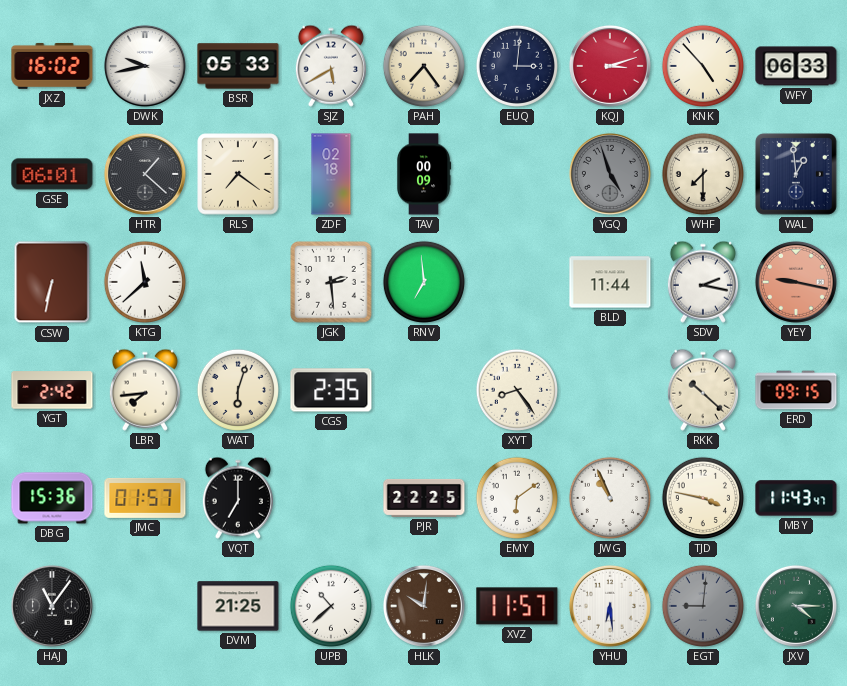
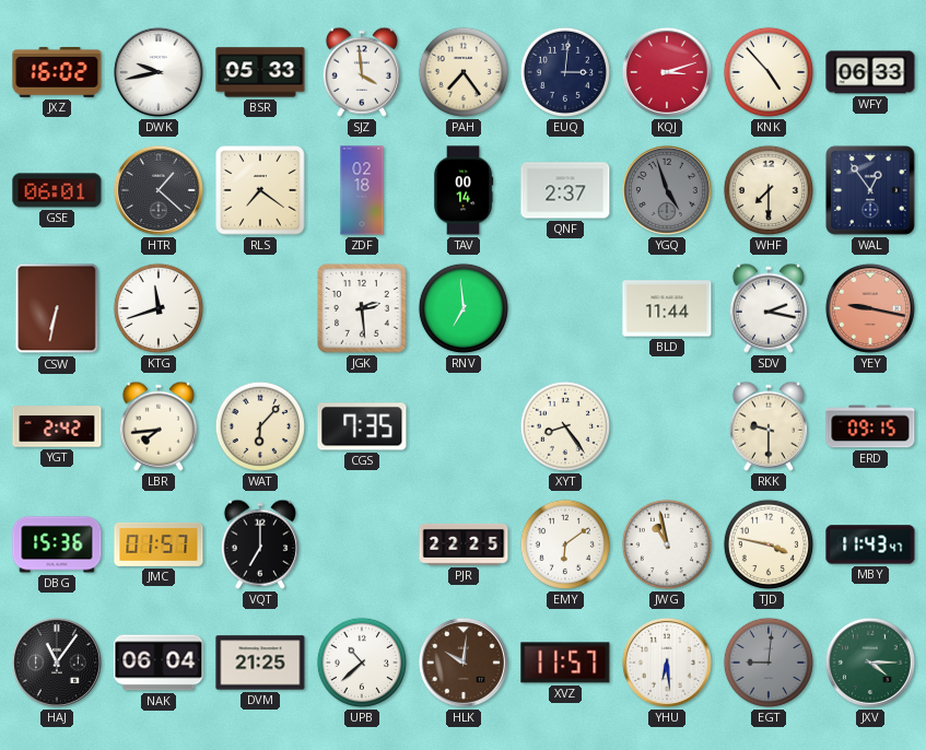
SJZ: 5:40 -> 3:59
TAV: 00:09 -> 00:14
QNF: none -> 2:37
WAL: 12:59 -> 12:54
KTG: 11:38 -> 11:42
WAT: 6:03 -> 6:07
CGS: 2:35 -> 7:35
RKK: 10:22 -> 9:30
JWG: 10:56 -> 10:58
NAK: none -> 06:04
